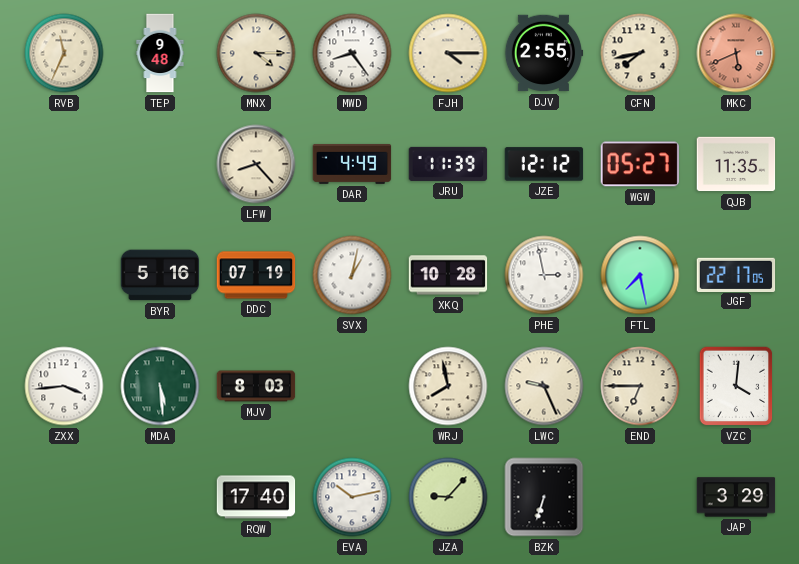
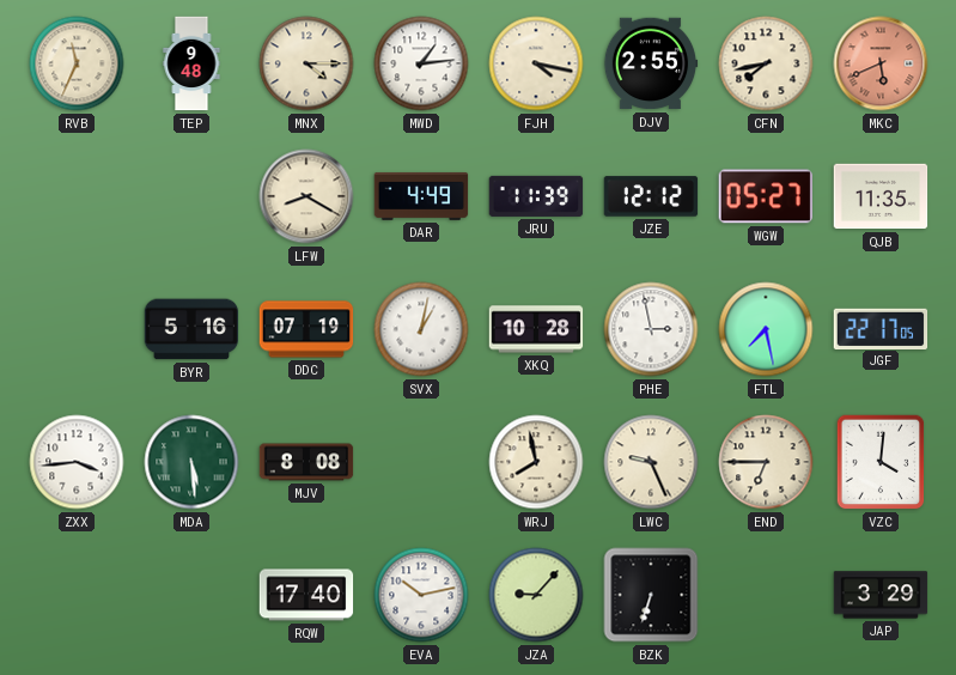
MWD: 8:24 -> 1:14
FJH: 4:15 -> 4:17
LFW: 8:23 -> 8:20
MJV: 8:03 -> 8:08
